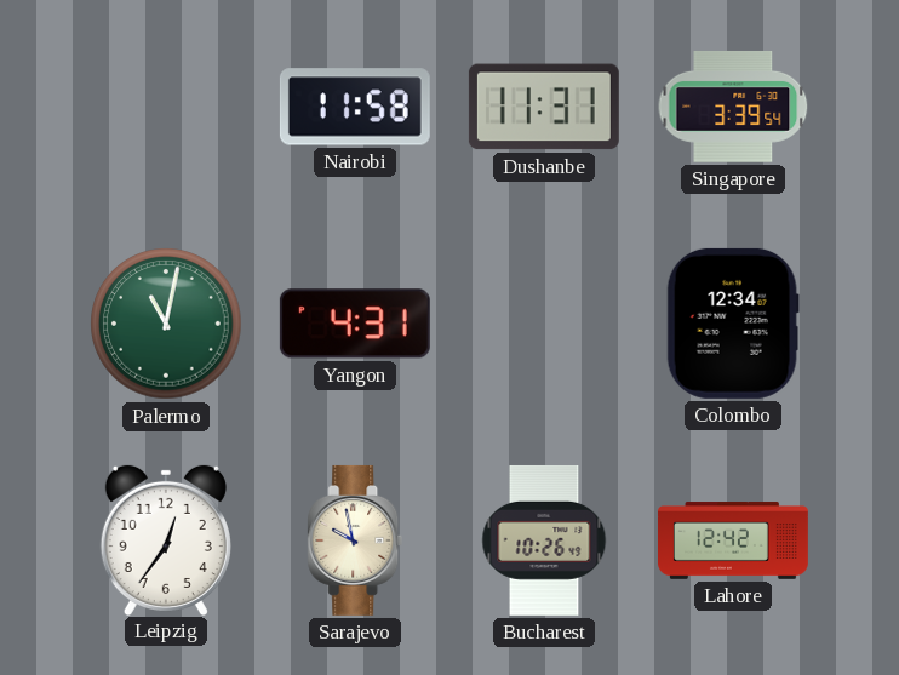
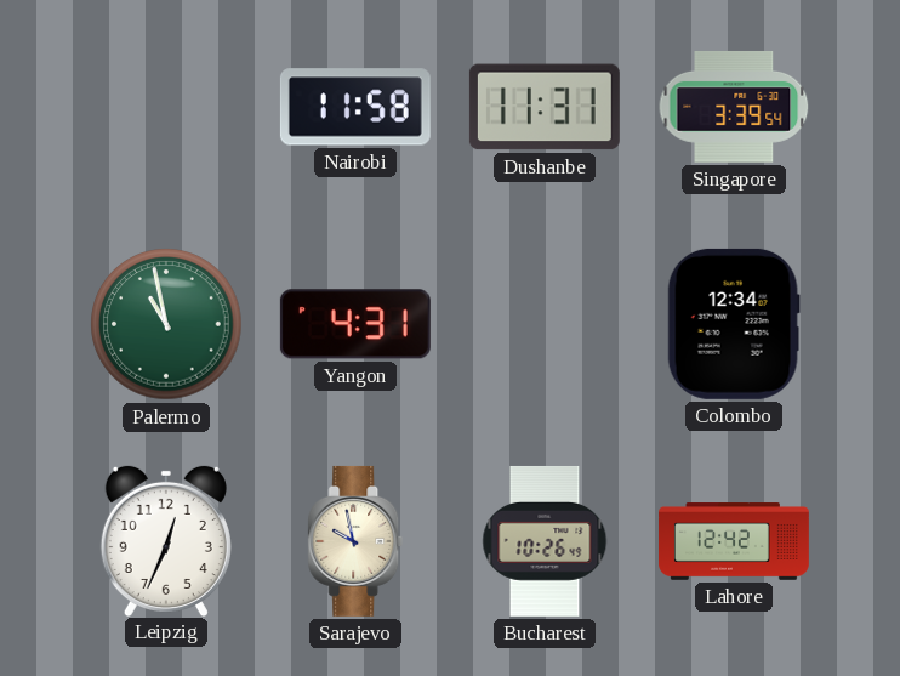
Palermo: 11:02 -> 10:58
Leipzig: 12:36 -> 12:34
